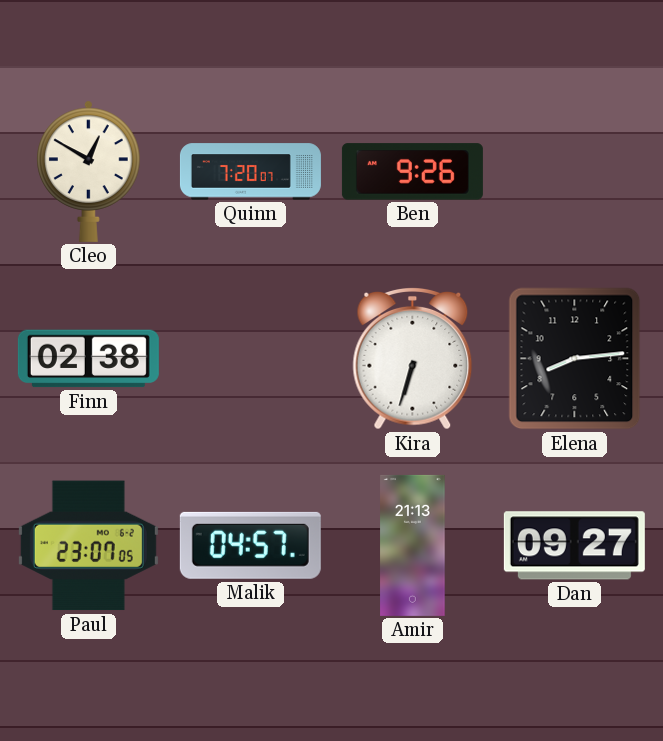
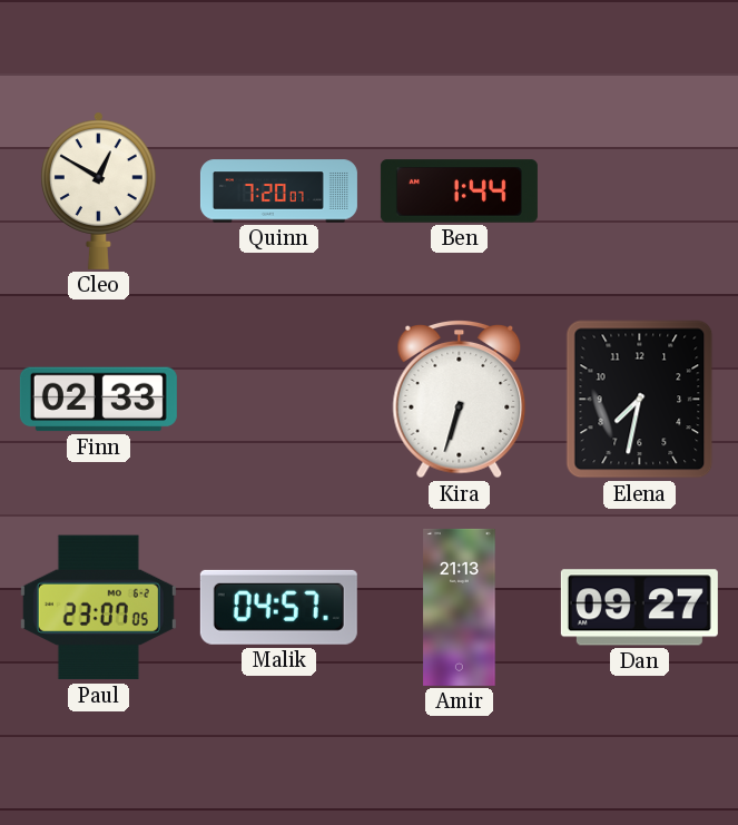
Ben: 9:26 -> 1:44
Finn: 02:38 -> 02:33
Elena: 8:14 -> 7:32
